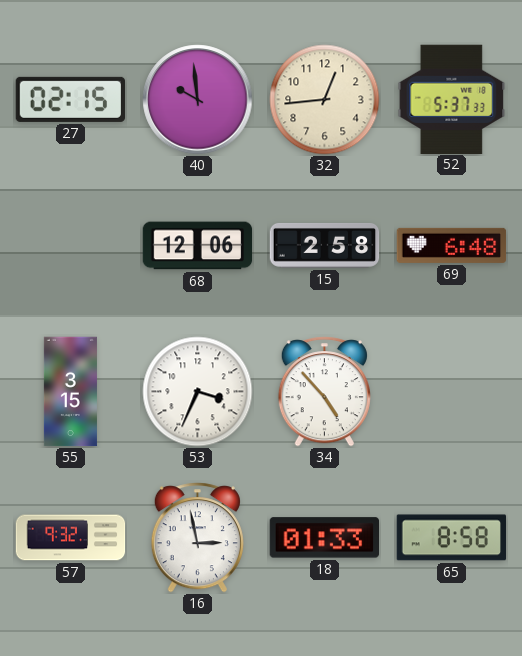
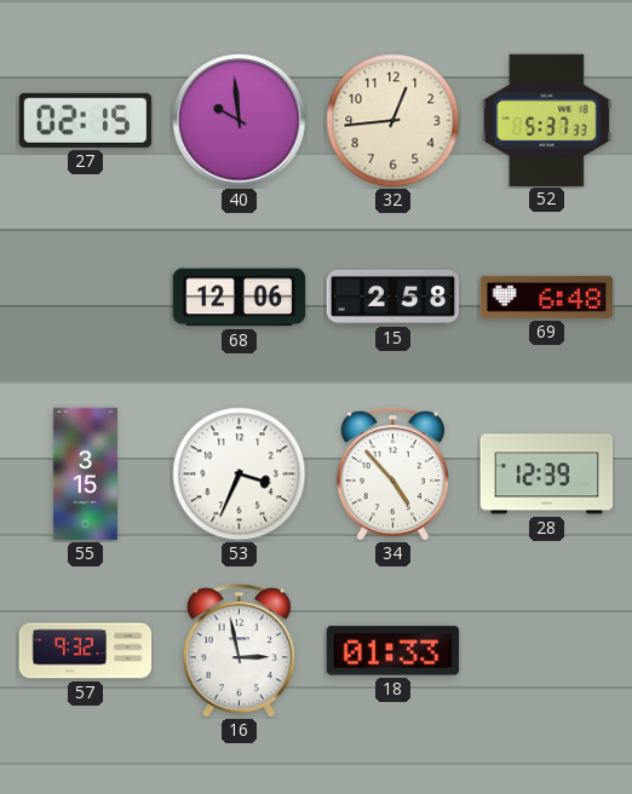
28: none -> 12:39
65: 8:58 -> none
